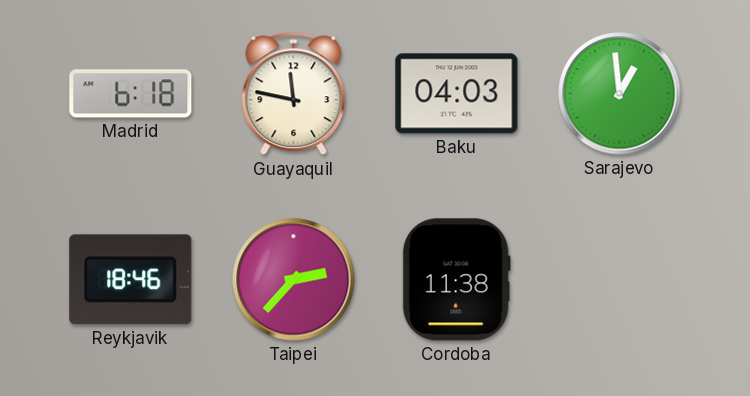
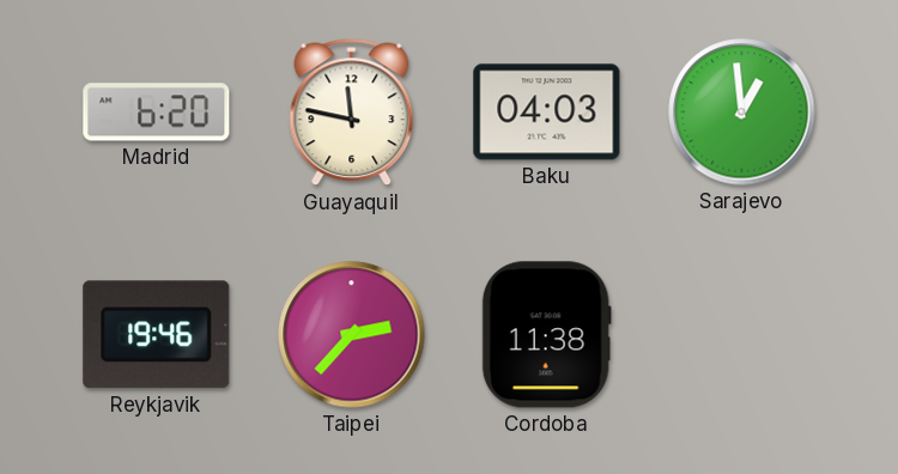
Madrid: 6:18 -> 6:20
Reykjavik: 18:46 -> 19:46
